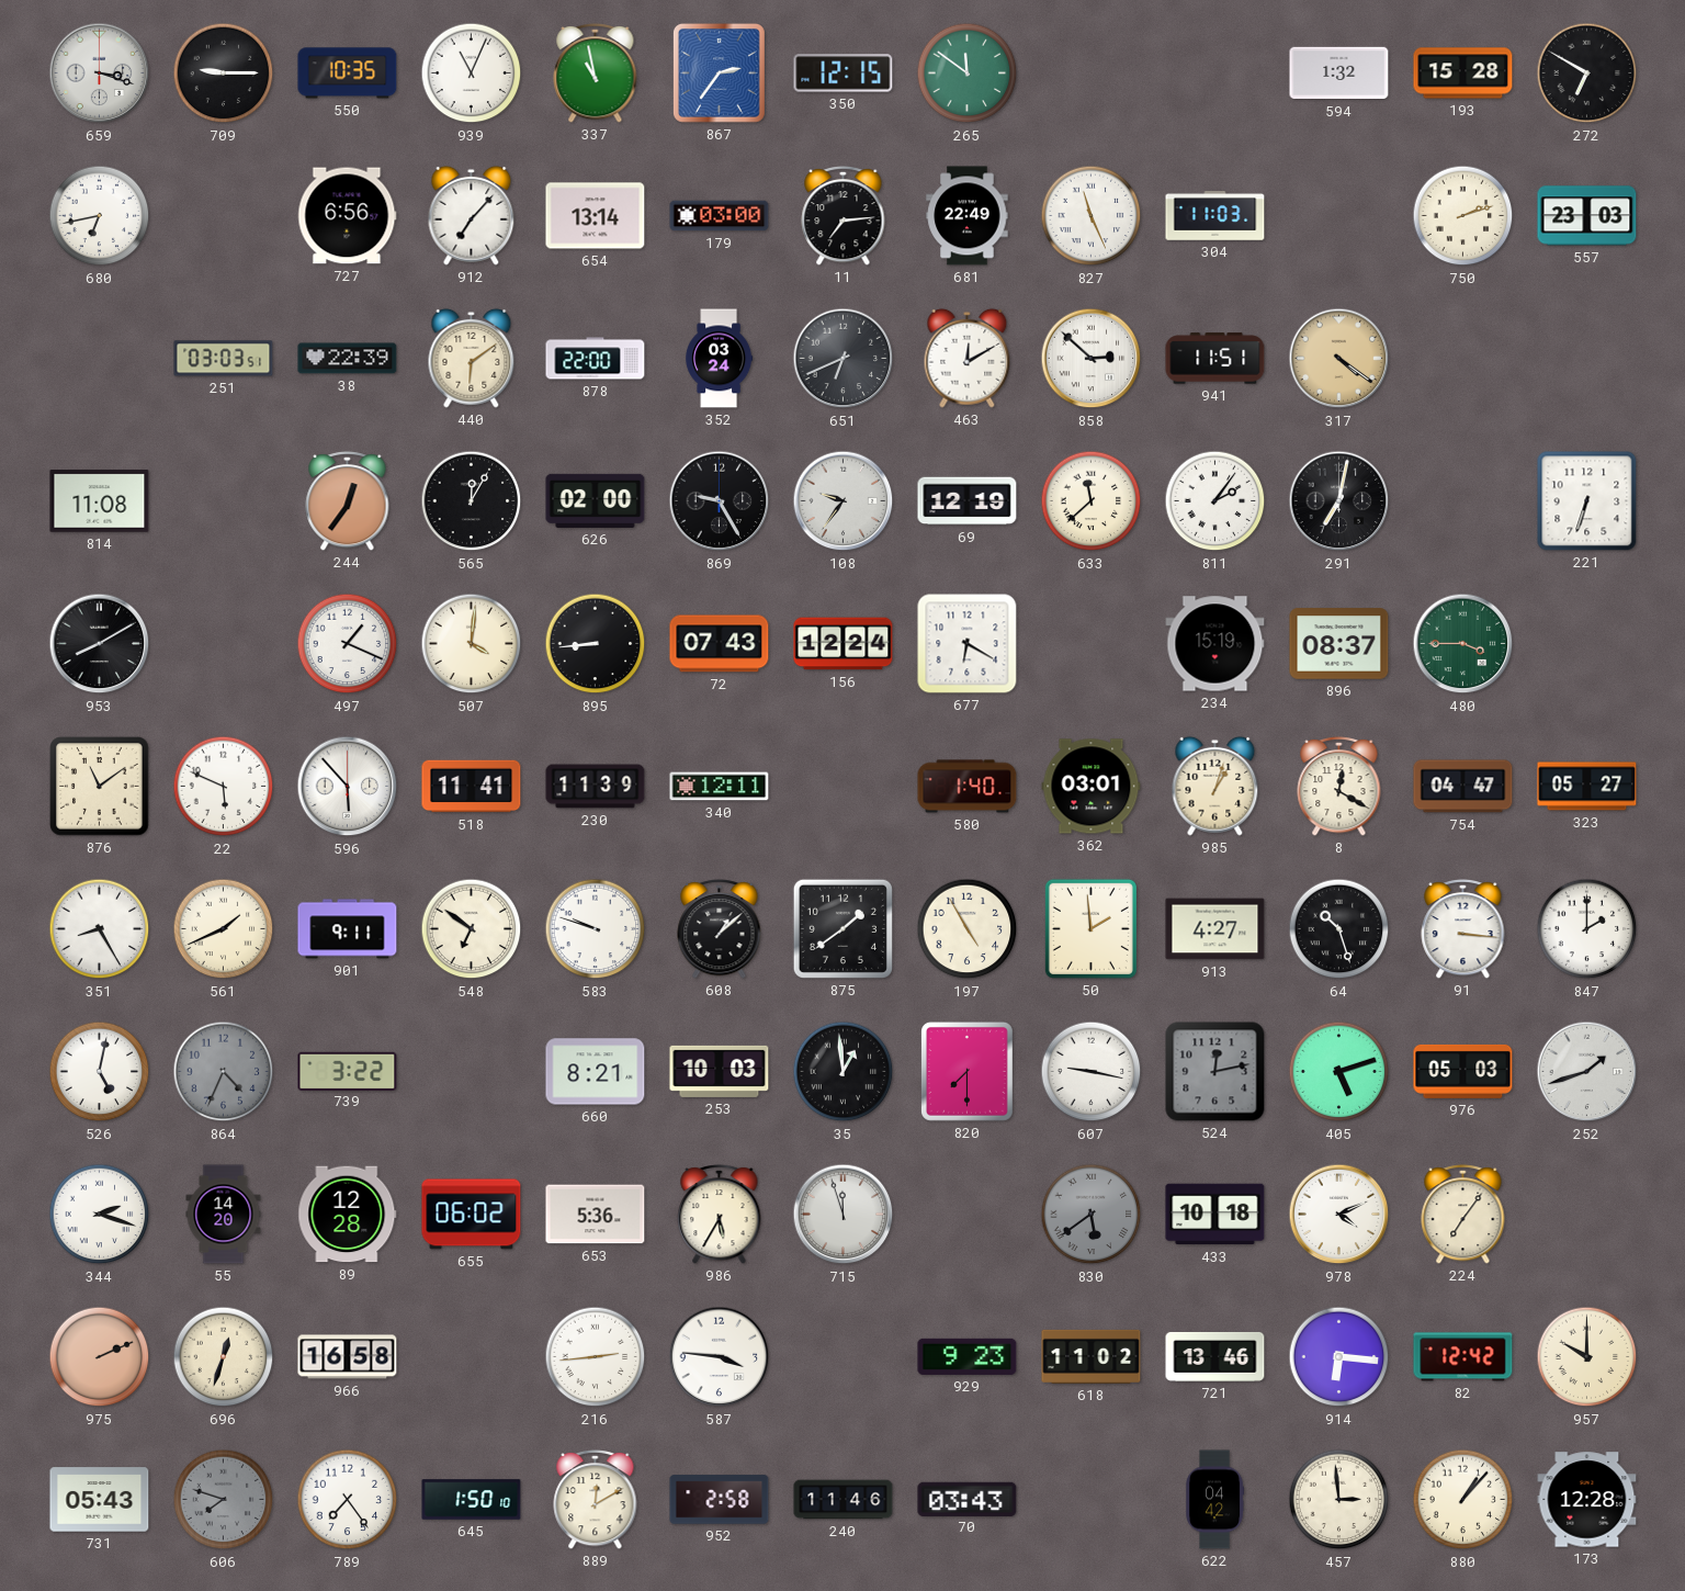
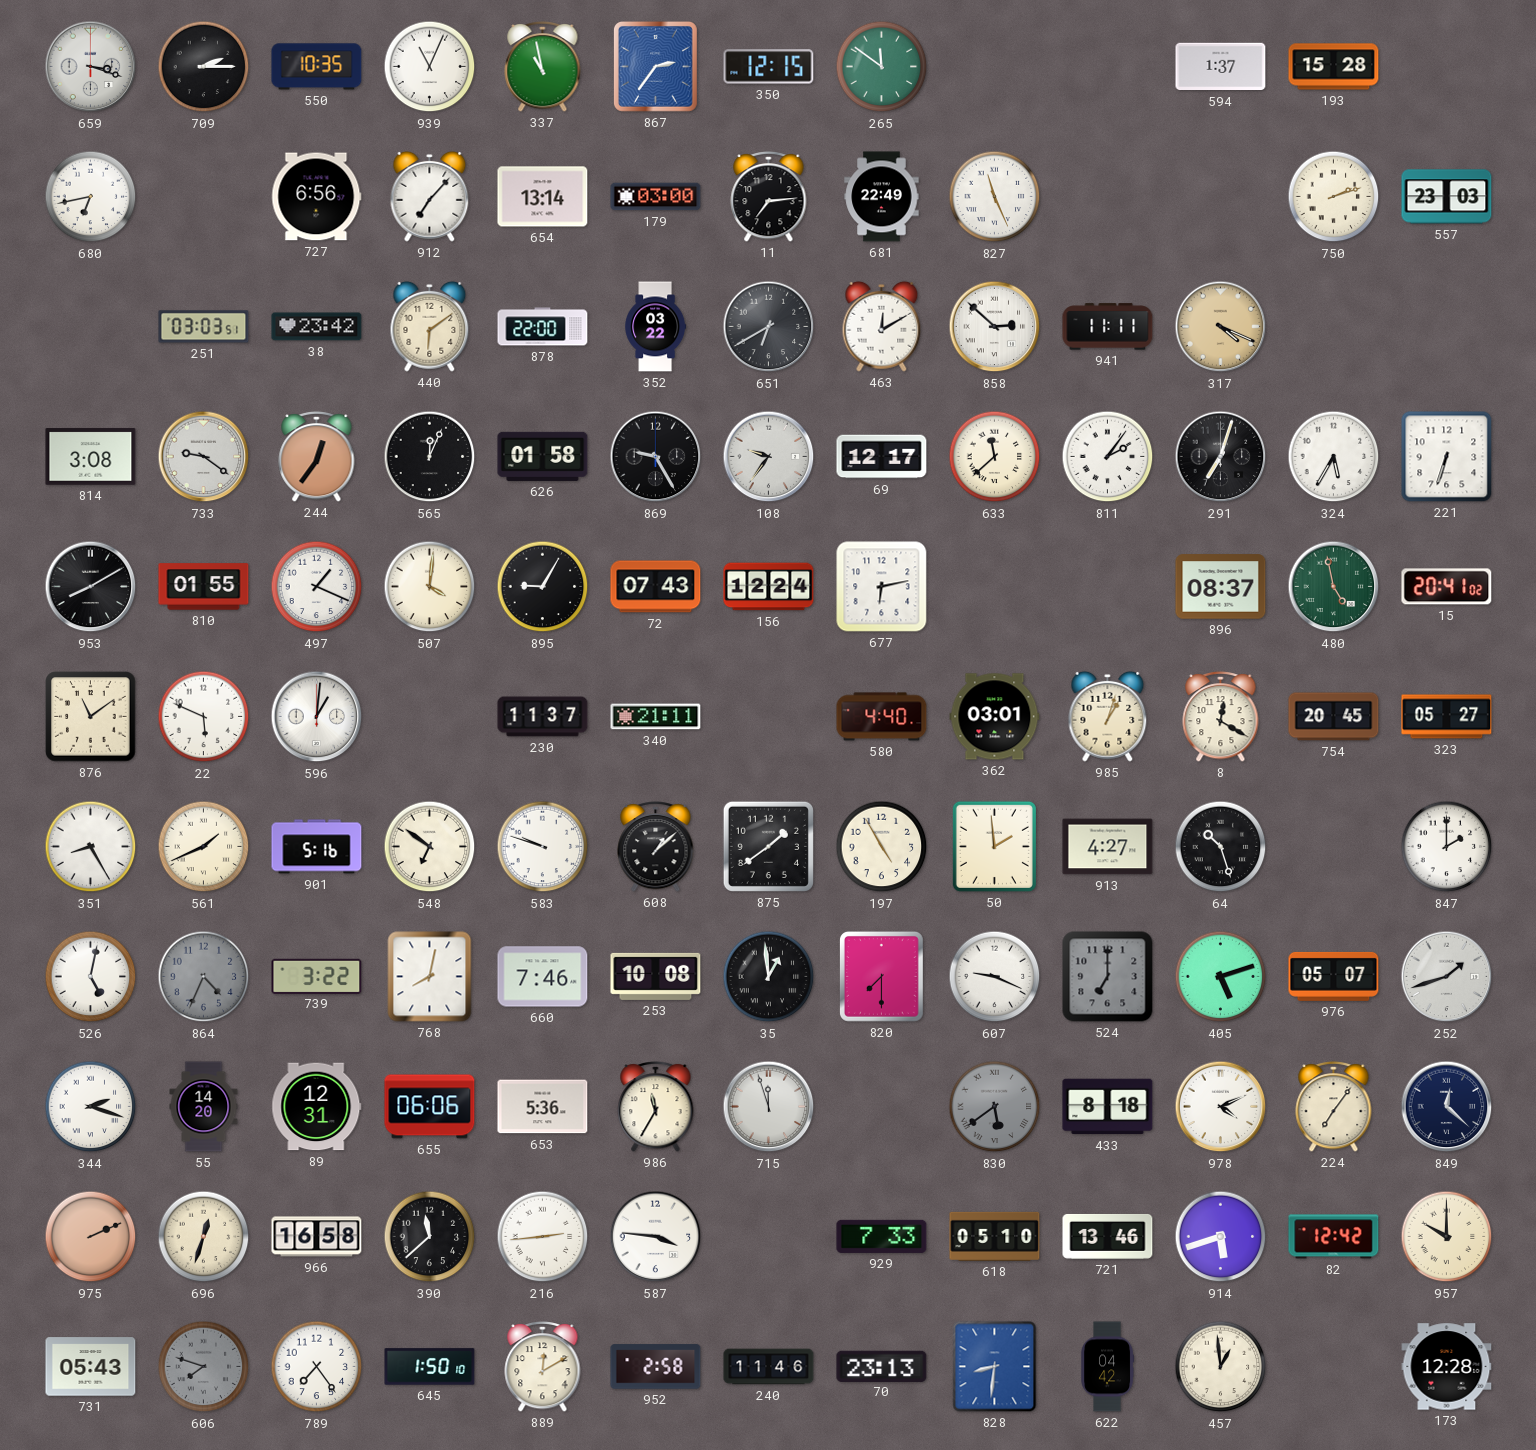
709: 9:15 -> 2:15
594: 1:32 -> 1:37
272: 6:50 -> none
304: 11:03 -> none
38: 22:39 -> 23:42
352: 03:24 -> 03:22
651: 6:41 -> 6:40
941: 11:51 -> 11:11
317: 4:21 -> 4:19
814: 11:08 -> 3:08
733: none -> 9:21
565: 12:05 -> 12:04
626: 02:00 -> 01:58
69: 12:19 -> 12:17
291: 7:02 -> 7:03
324: none -> 5:35
810: none -> 01:55
895: 8:44 -> 9:05
677: 6:20 -> 6:13
234: 15:19 -> none
480: 3:45 -> 4:58
15: none -> 20:41
596: 5:53 -> 1:01
518: 11:41 -> none
230: 11:39 -> 11:37
340: 12:11 -> 21:11
580: 1:40 -> 4:40
754: 04:47 -> 20:45
901: 9:11 -> 5:16
91: 3:16 -> none
768: none -> 8:02
660: 8:21 -> 7:46
253: 10:03 -> 10:08
607: 9:17 -> 9:19
524: 12:13 -> 7:00
976: 05:03 -> 05:07
89: 12:28 -> 12:31
655: 06:02 -> 06:06
986: 5:35 -> 11:35
433: 10:18 -> 8:18
849: none -> 12:22
390: none -> 11:38
929: 9:23 -> 7:33
618: 11:02 -> 05:10
914: 6:16 -> 5:42
70: 03:43 -> 23:13
828: none -> 8:31
457: 2:59 -> 12:59
880: 1:07 -> none
